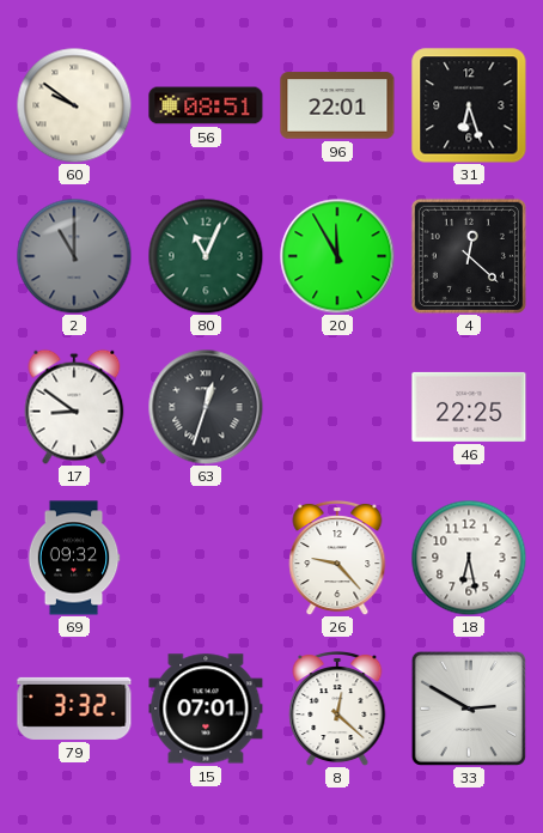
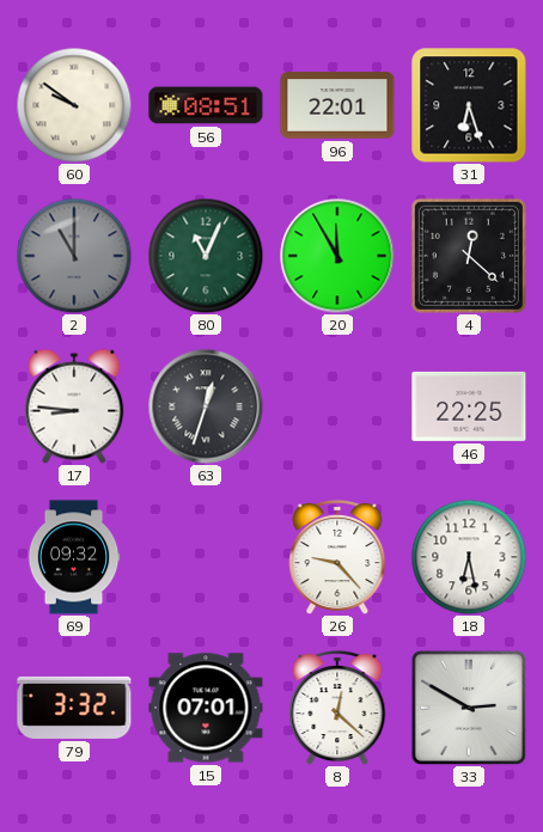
17: 8:51 -> 8:46
